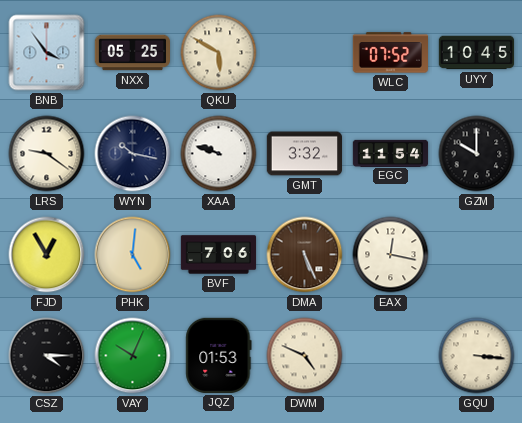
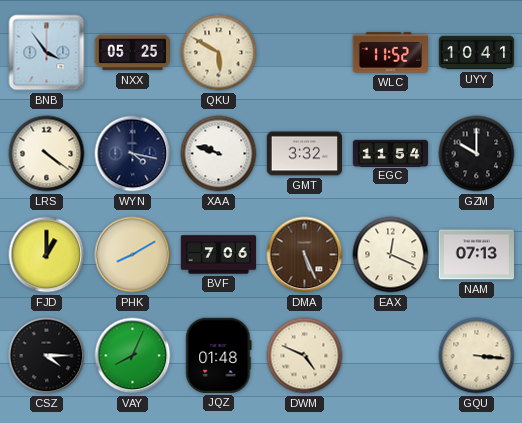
WLC: 07:52 -> 11:52
UYY: 10:45 -> 10:41
LRS: 9:21 -> 4:21
WYN: 10:17 -> 4:17
FJD: 12:55 -> 1:00
PHK: 5:01 -> 8:10
EAX: 12:17 -> 12:19
NAM: none -> 07:13
VAY: 10:04 -> 8:04
JQZ: 01:53 -> 01:48
